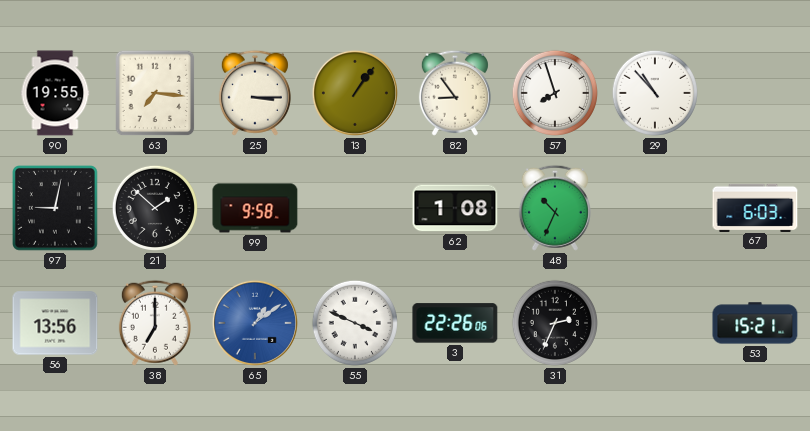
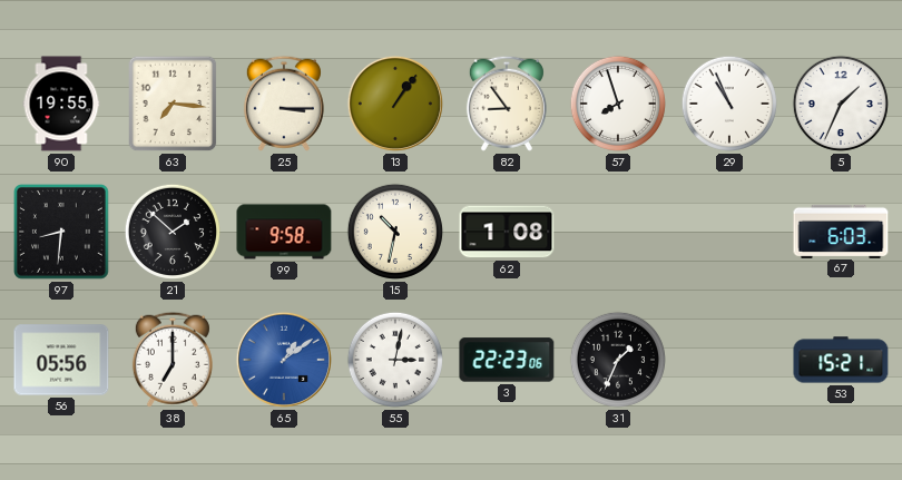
29: 10:53 -> 10:56
5: none -> 1:34
97: 9:02 -> 8:31
15: none -> 10:32
48: 10:34 -> none
56: 13:56 -> 05:56
55: 3:49 -> 3:02
3: 22:26 -> 22:23
31: 2:34 -> 1:34
